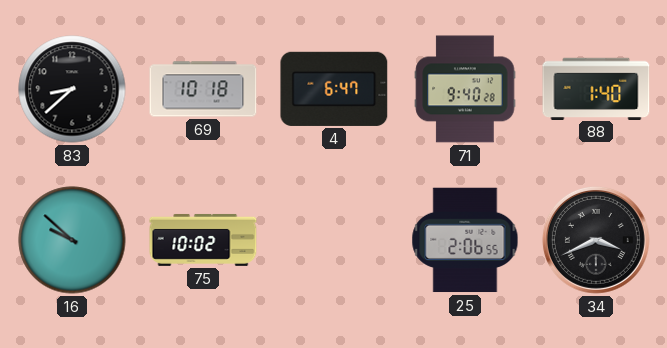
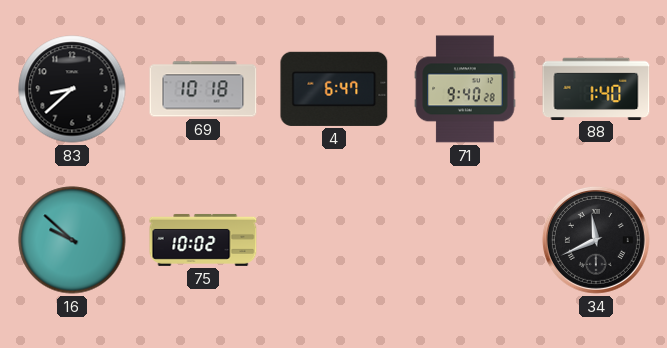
25: 2:06 -> none
34: 3:41 -> 11:41
